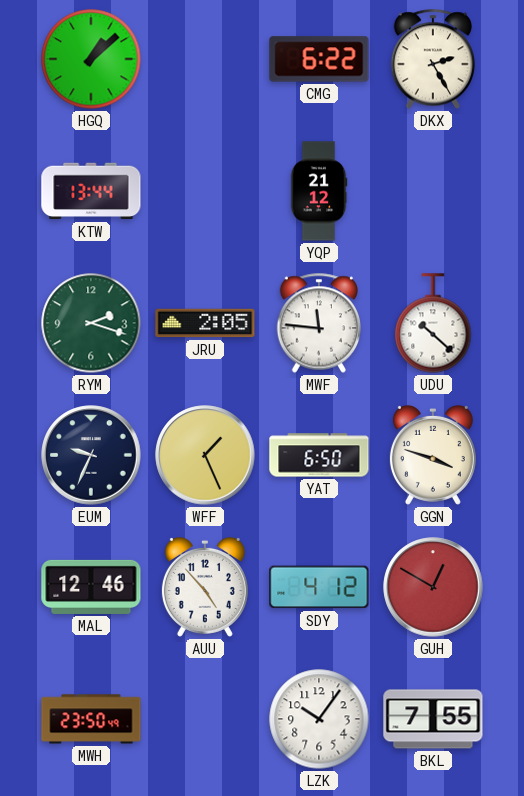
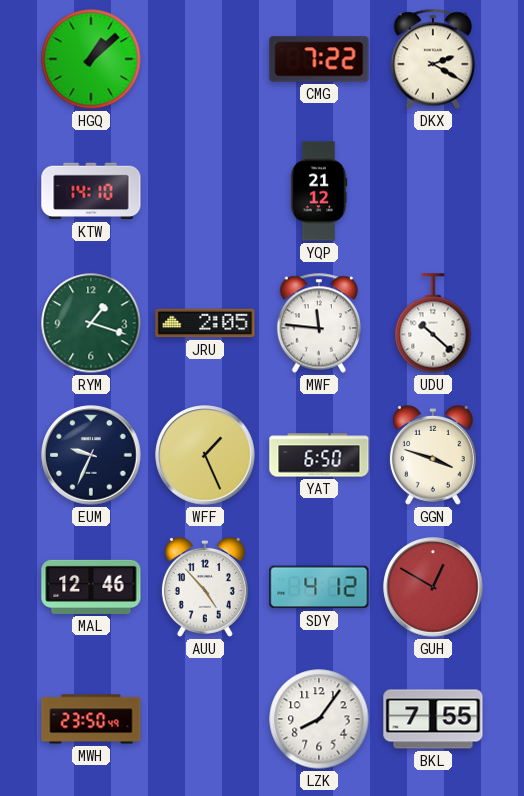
CMG: 6:22 -> 7:22
DKX: 2:25 -> 2:20
KTW: 13:44 -> 14:10
RYM: 2:18 -> 1:18
LZK: 10:06 -> 8:06
